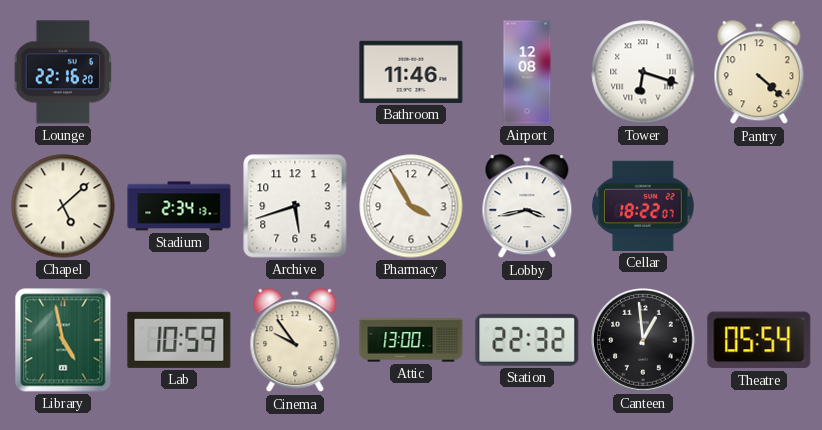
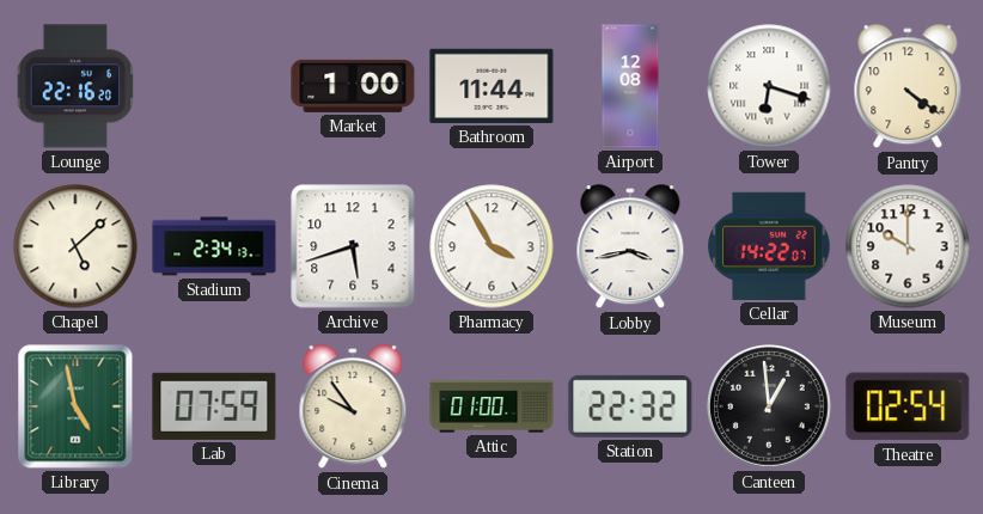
Market: none -> 1:00
Bathroom: 11:46 -> 11:44
Pantry: 4:22 -> 4:21
Cellar: 18:22 -> 14:22
Museum: none -> 10:00
Lab: 10:59 -> 07:59
Attic: 13:00 -> 01:00
Theatre: 05:54 -> 02:54
